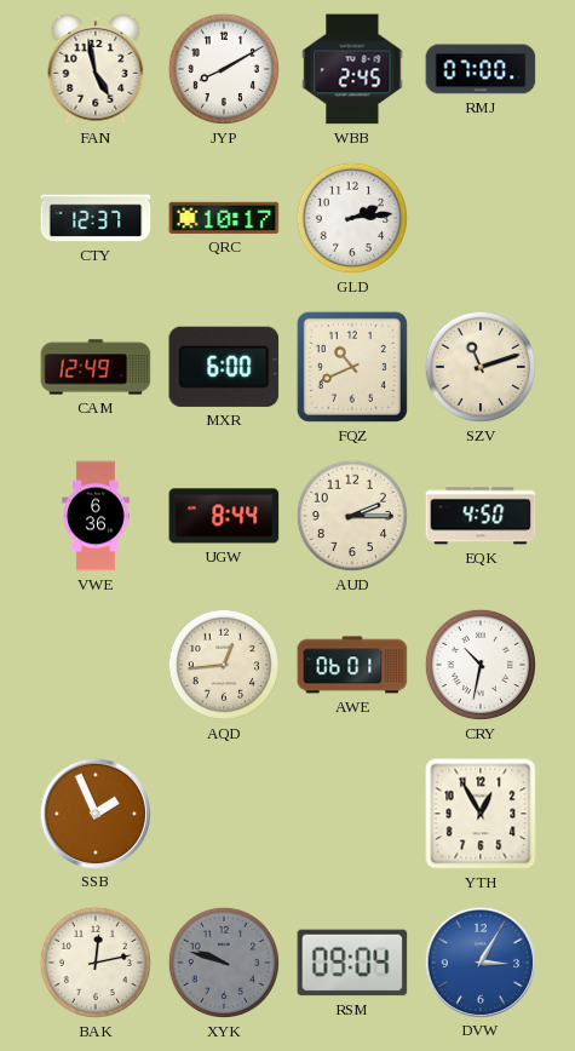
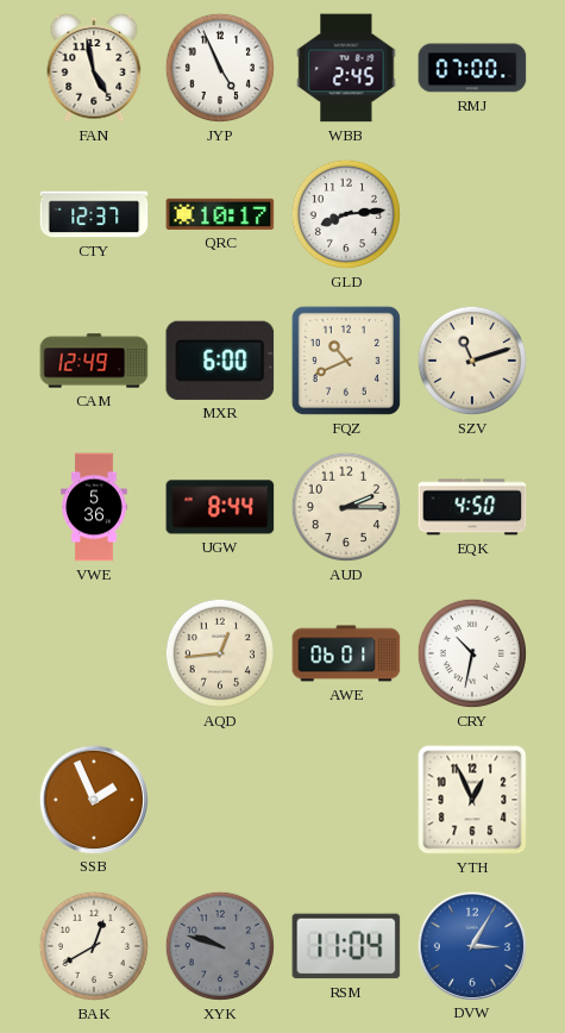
JYP: 8:10 -> 4:56
GLD: 2:14 -> 8:14
VWE: 6:36 -> 5:36
YTH: 12:55 -> 12:56
BAK: 12:13 -> 12:40
RSM: 09:04 -> 11:04
